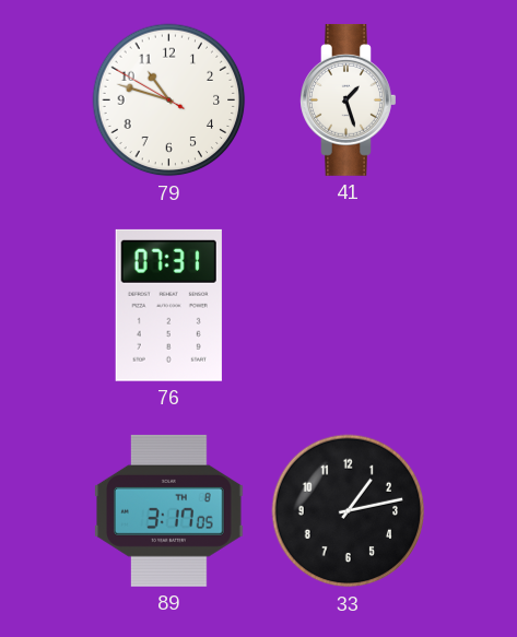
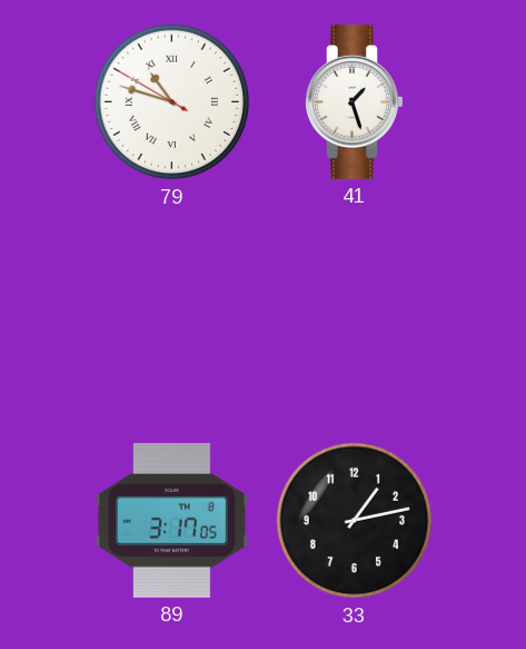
79 numerals: Arabic -> Roman
76: 07:31 -> none
